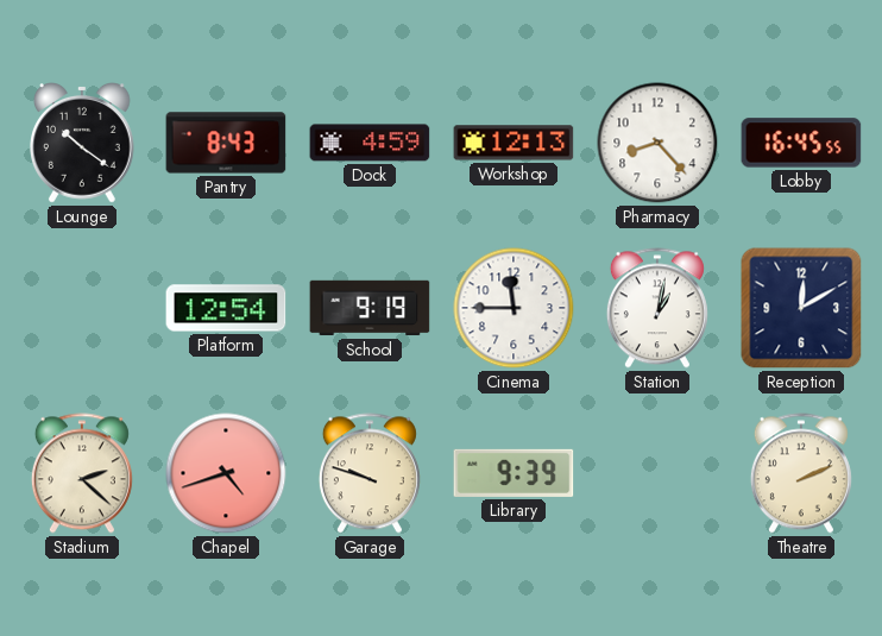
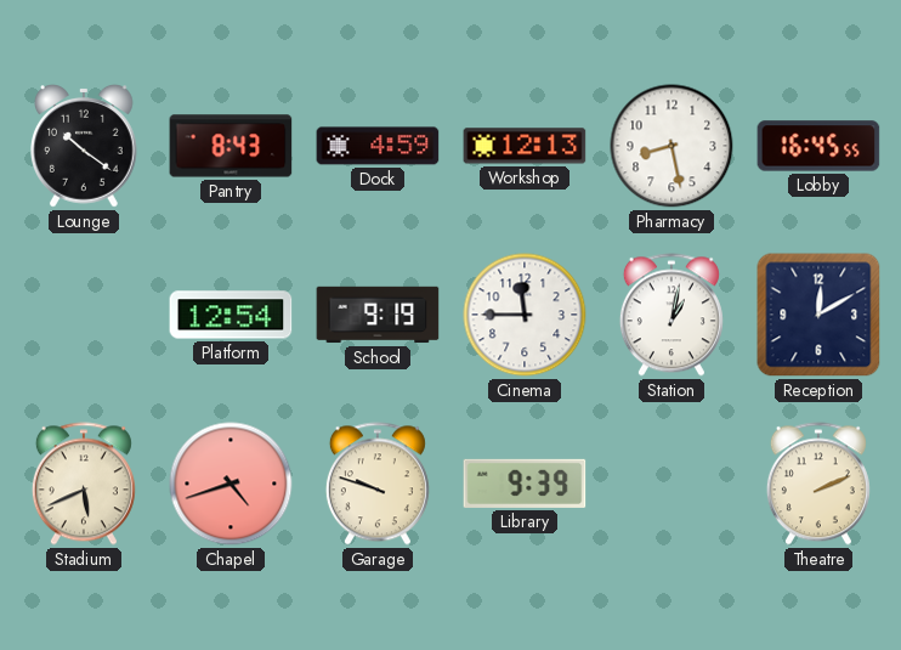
Pharmacy: 8:23 -> 8:28
Stadium: 2:22 -> 5:41
